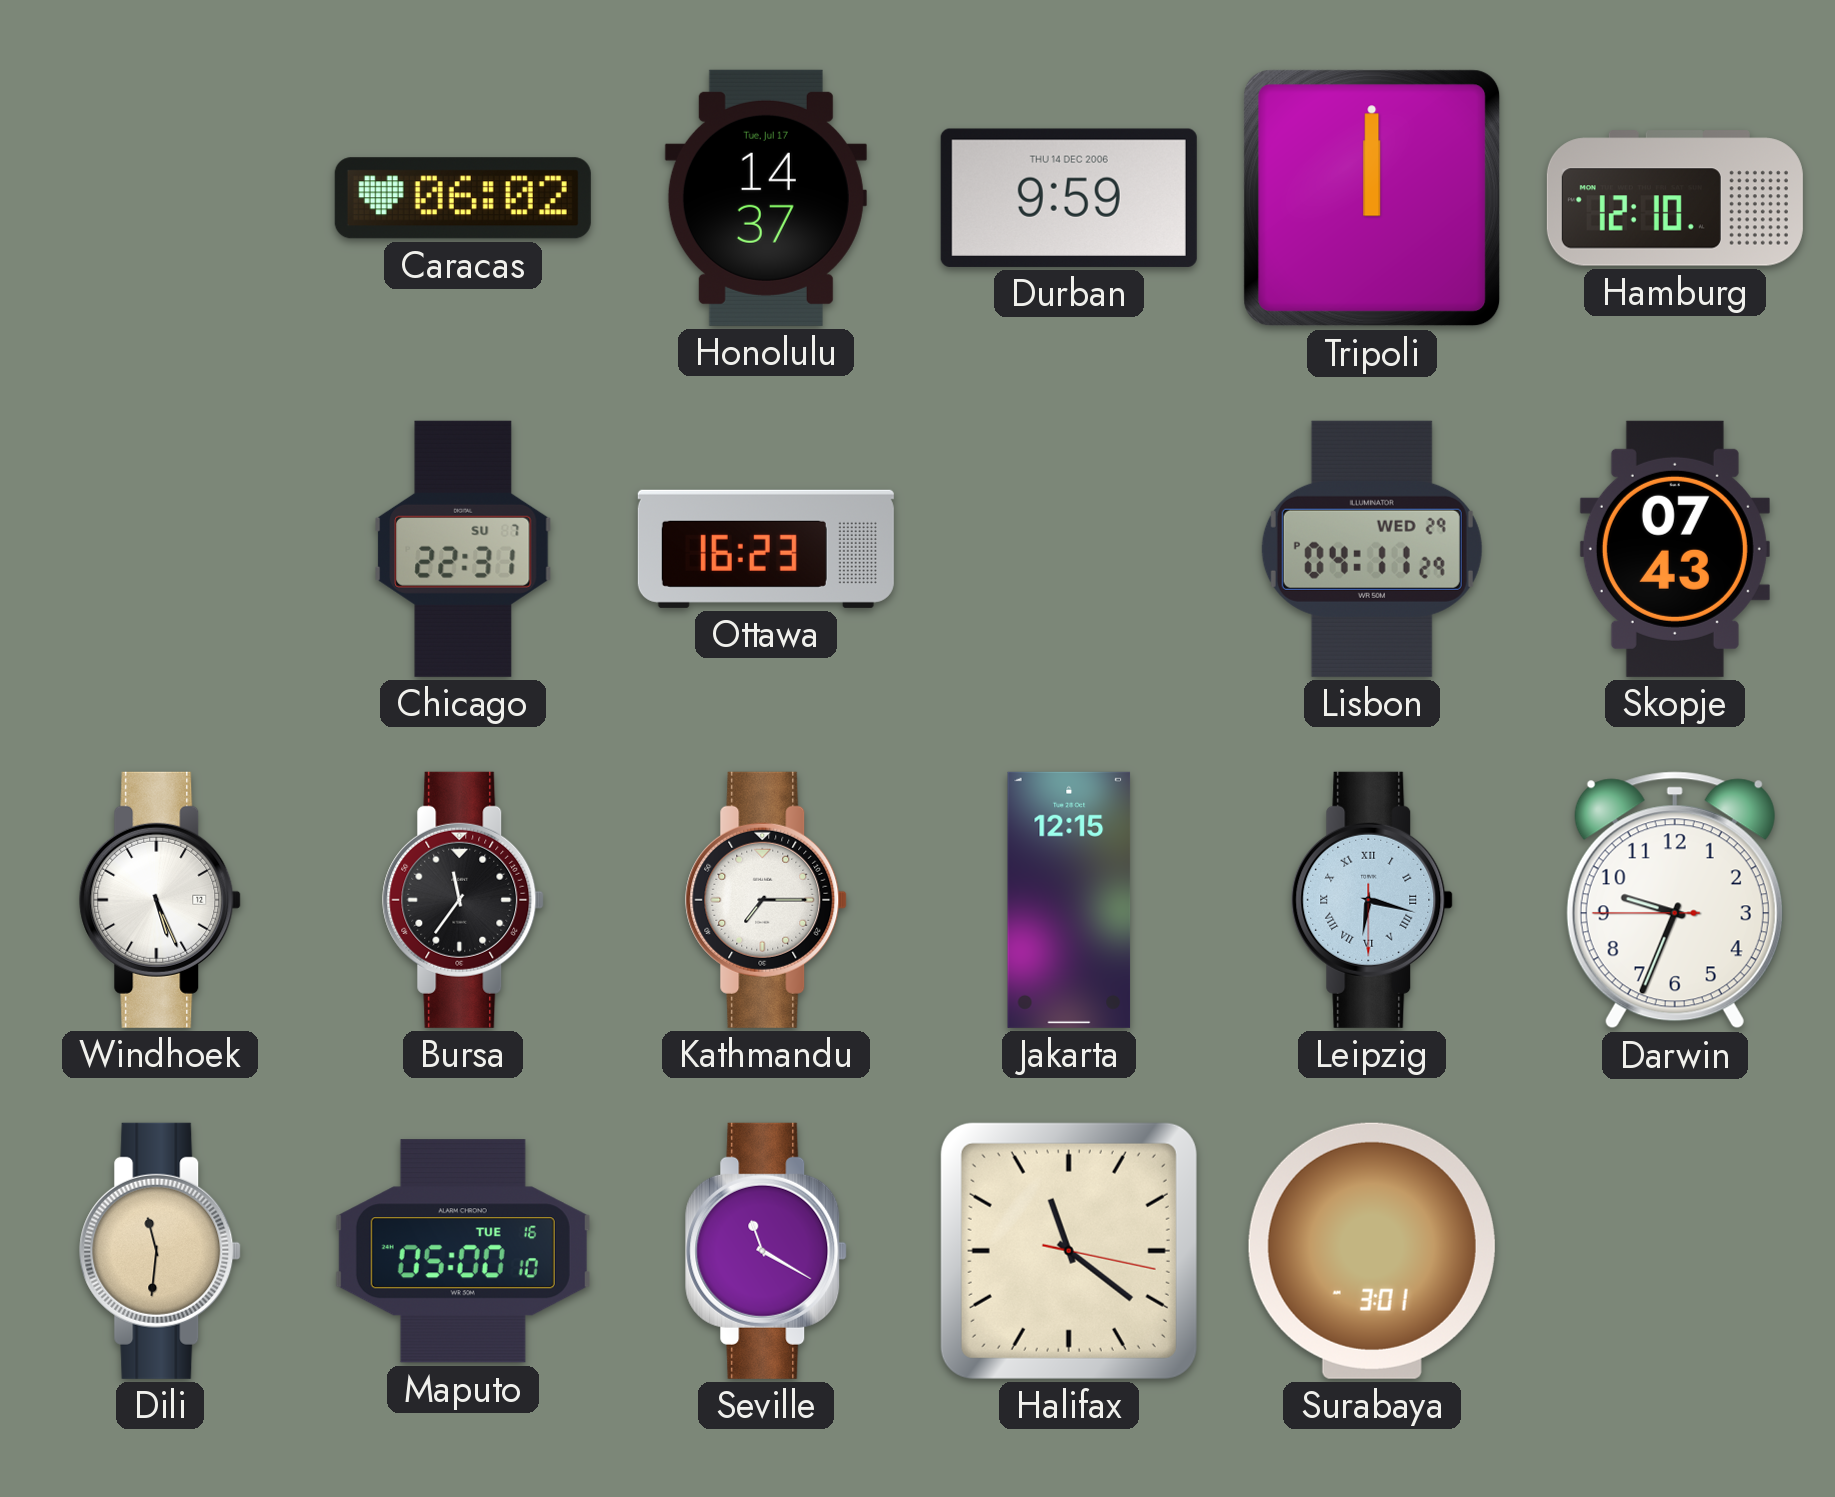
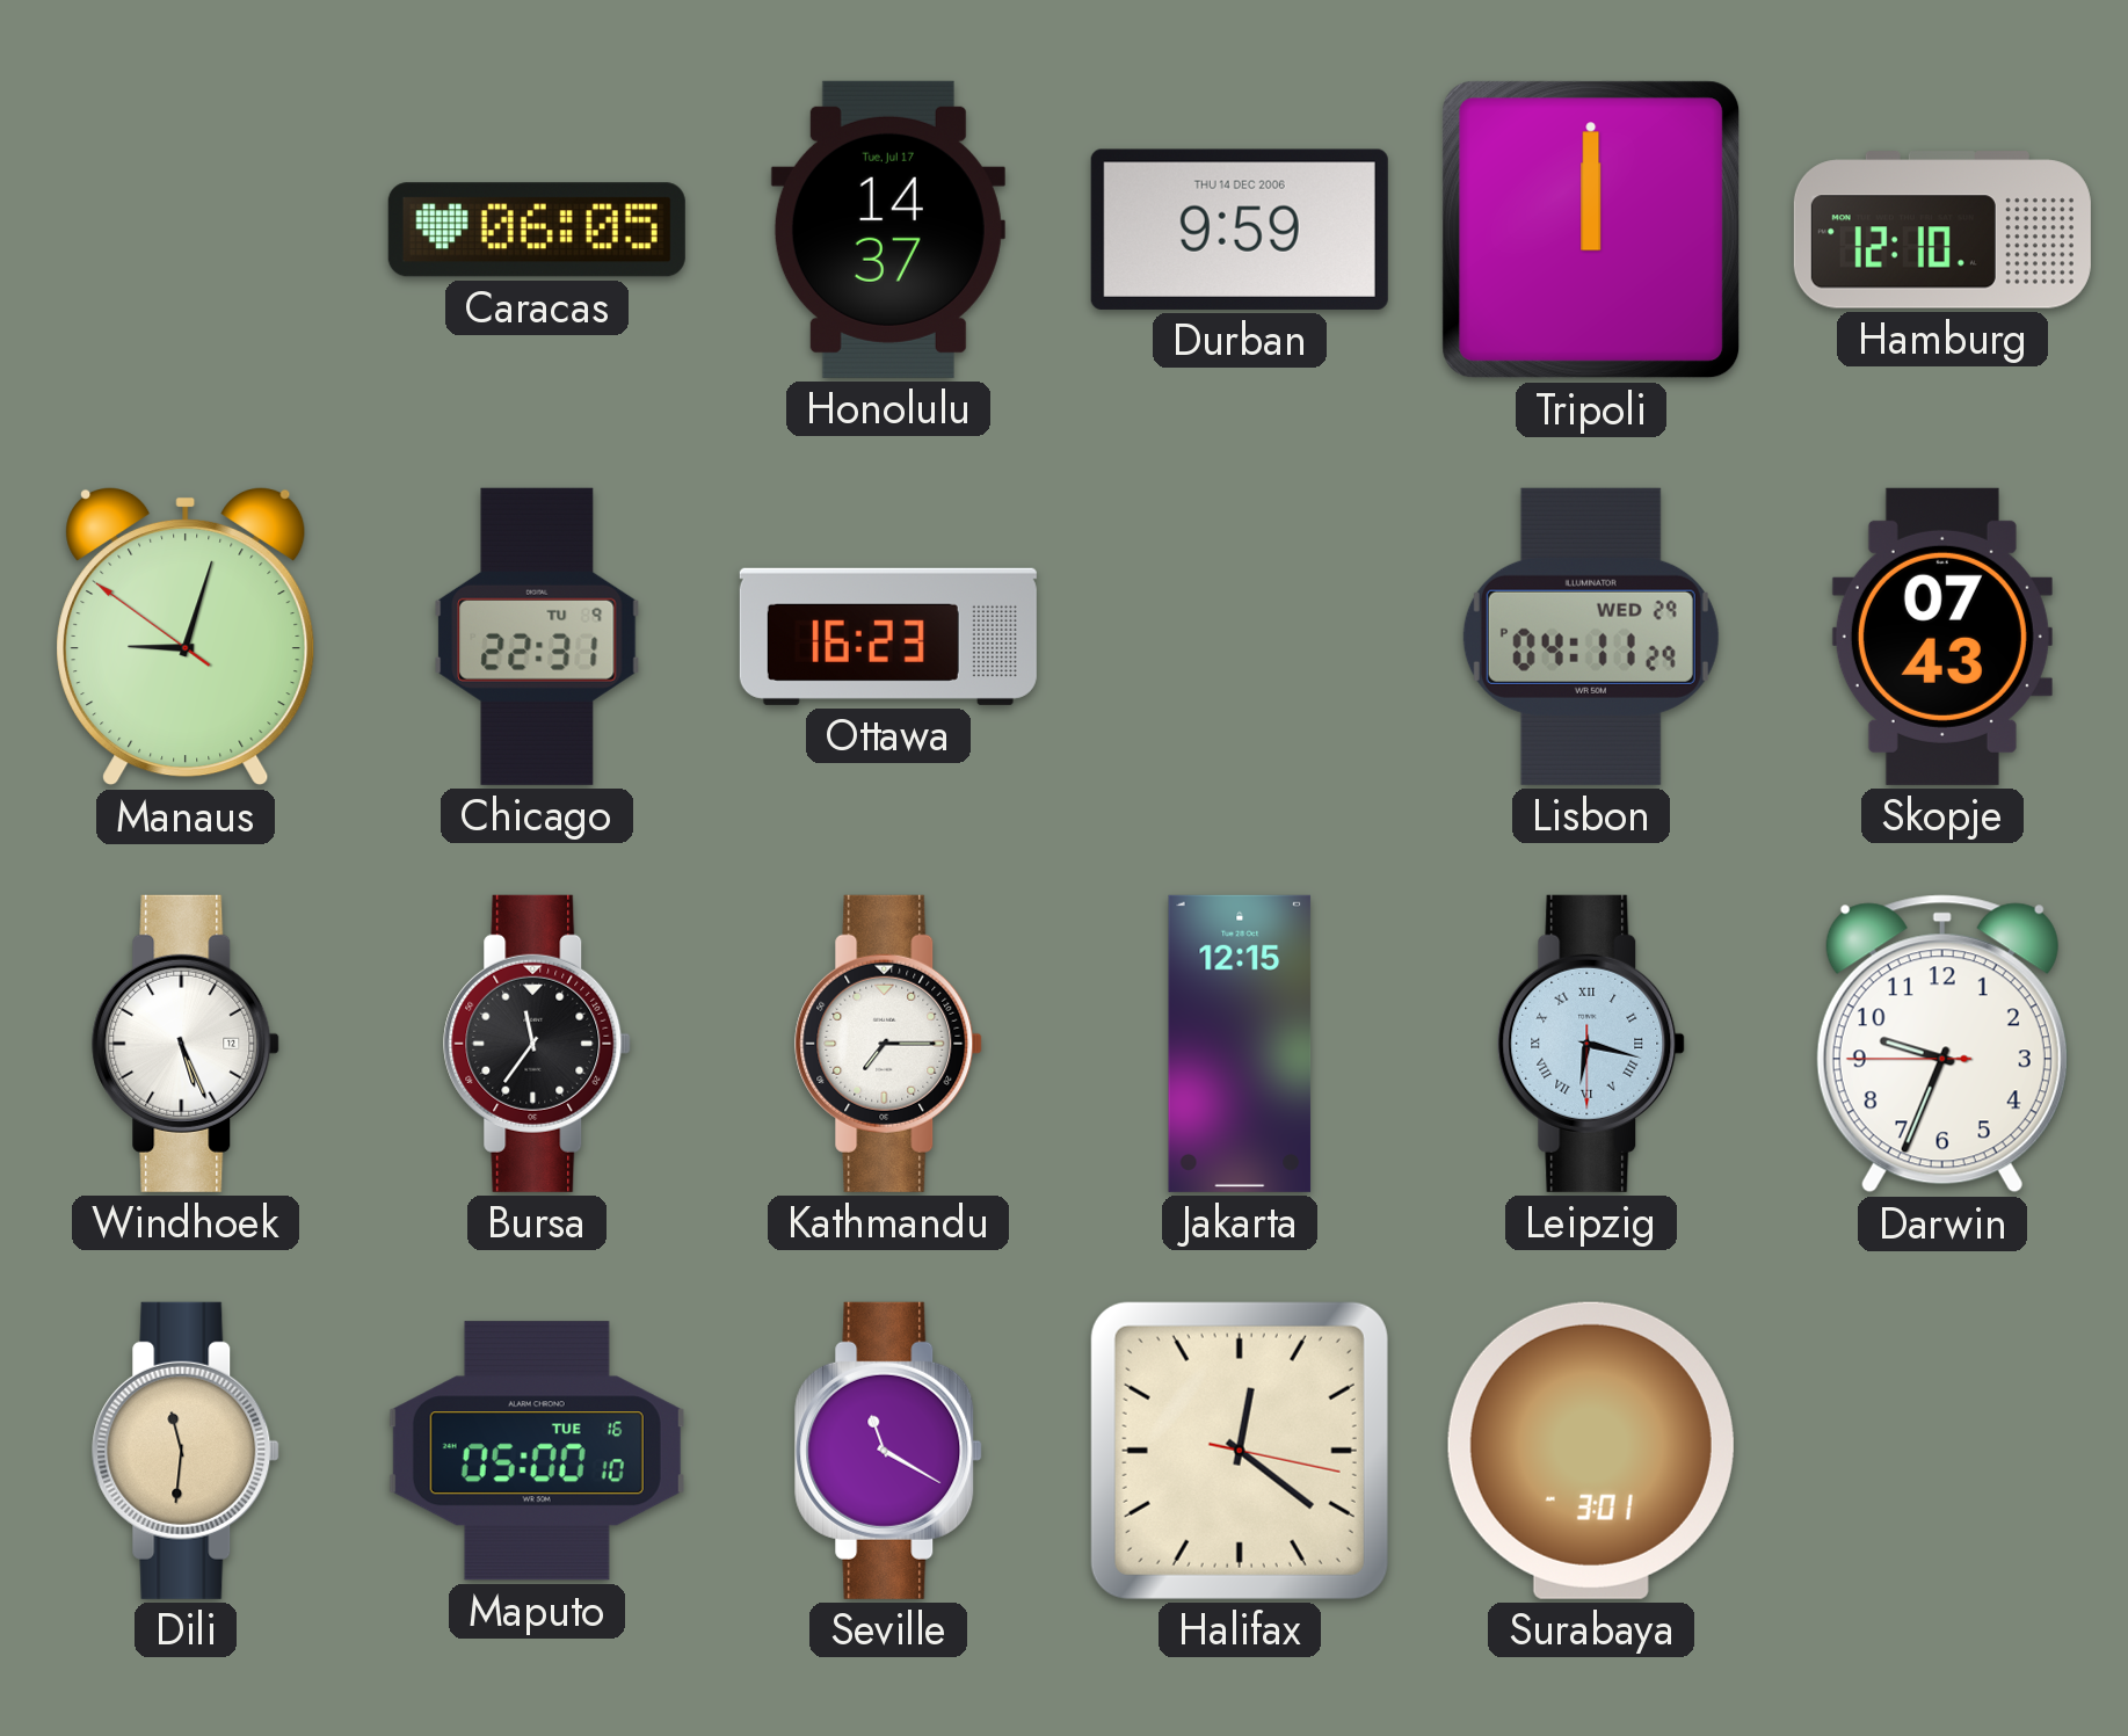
Caracas: 06:02 -> 06:05
Manaus: none -> 9:02
Chicago date: SU 7 -> TU 9
Halifax: 11:21 -> 12:21
